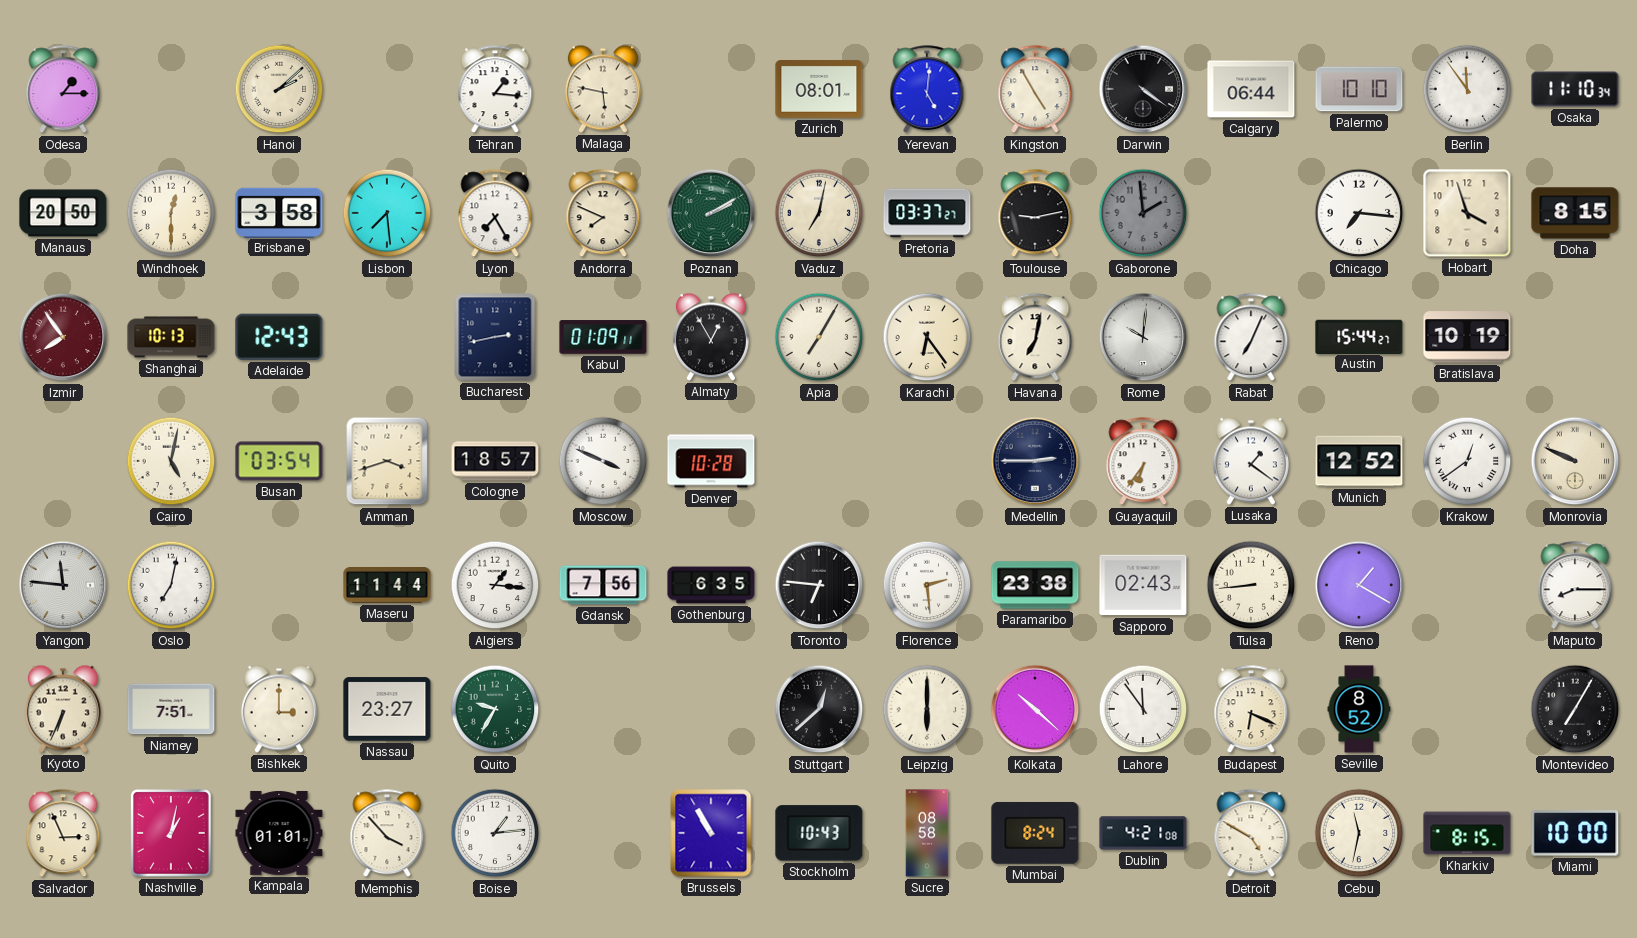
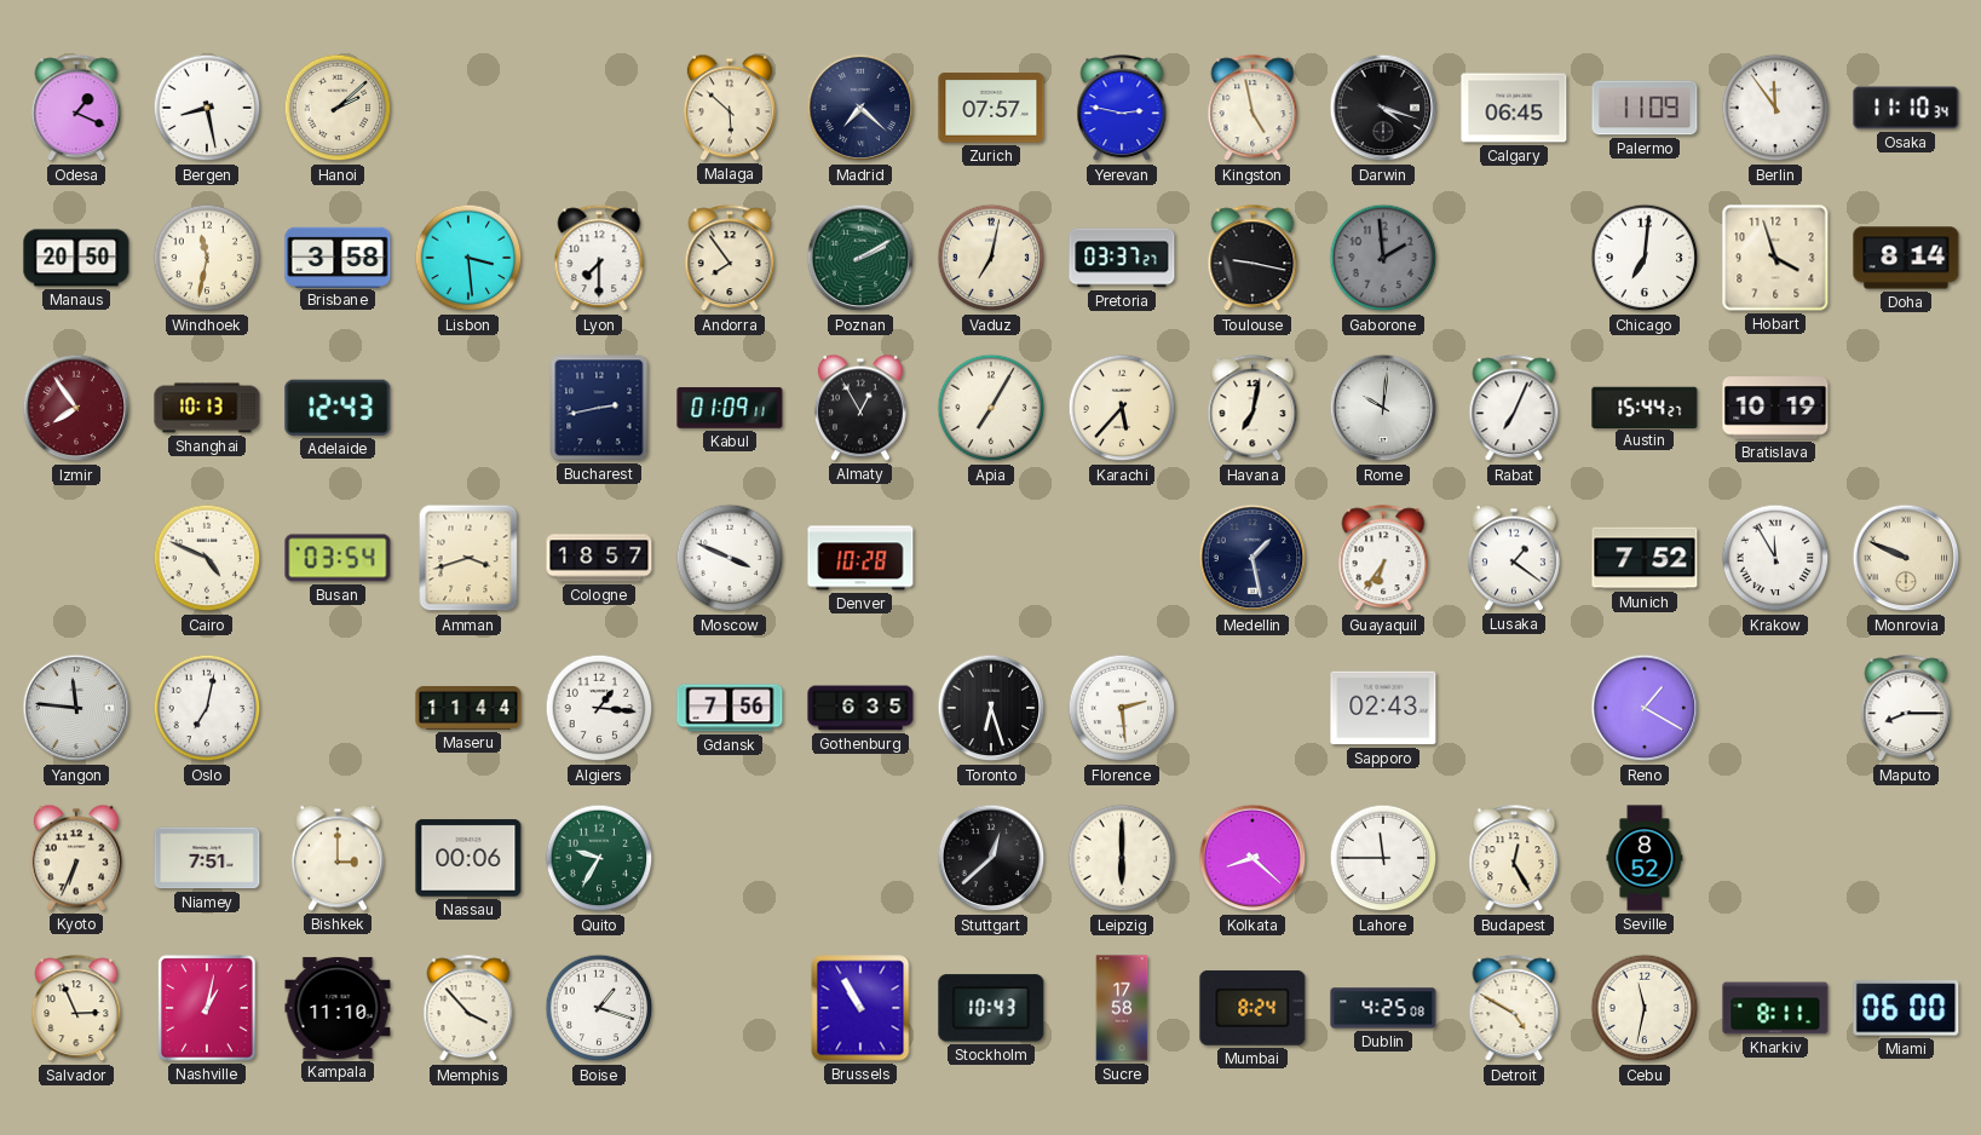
Odesa: 1:15 -> 1:19
Bergen: none -> 8:28
Tehran: 1:16 -> none
Malaga: 5:47 -> 5:52
Madrid: none -> 7:22
Zurich: 08:01 -> 07:57
Yerevan: 5:01 -> 2:47
Kingston: 4:55 -> 4:58
Darwin: 4:21 -> 4:18
Calgary: 06:44 -> 06:45
Palermo: 10:10 -> 11:09
Windhoek: 12:30 -> 11:32
Lisbon: 7:29 -> 3:29
Lyon: 7:25 -> 7:30
Andorra: 7:49 -> 7:54
Toulouse: 9:13 -> 9:17
Chicago: 7:16 -> 7:01
Doha: 8:15 -> 8:14
Karachi: 6:24 -> 5:37
Cairo: 5:02 -> 4:49
Medellin: 2:45 -> 1:28
Munich: 12:52 -> 7:52
Krakow: 12:39 -> 11:55
Toronto: 6:46 -> 6:27
Paramaribo: 23:38 -> none
Tulsa: 8:44 -> none
Nassau: 23:27 -> 00:06
Kolkata: 10:22 -> 8:22
Lahore: 11:54 -> 11:45
Budapest: 6:19 -> 12:25
Montevideo: 7:05 -> none
Kampala: 01:01 -> 11:10
Boise: 1:14 -> 1:18
Sucre: 08:58 -> 17:58
Dublin: 4:21 -> 4:25
Kharkiv: 8:15 -> 8:11
Miami: 10:00 -> 06:00
